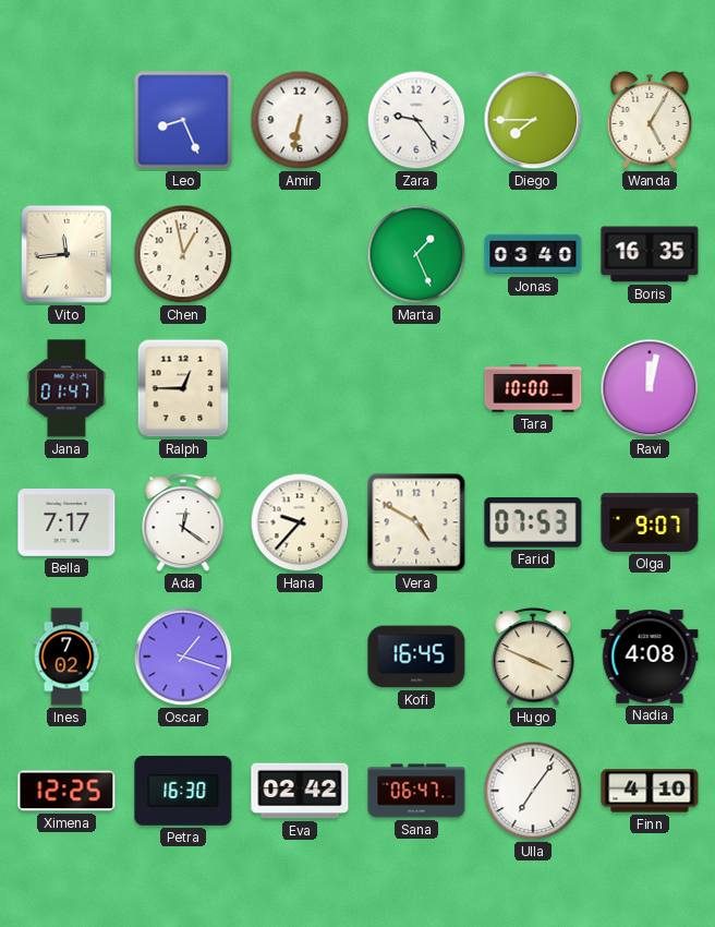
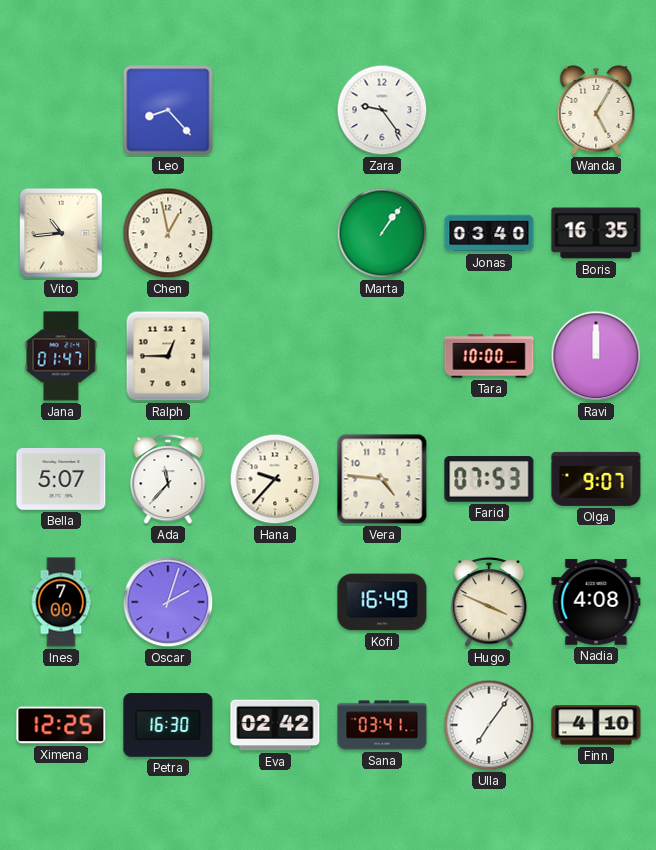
Leo: 8:26 -> 8:23
Amir: 6:32 -> none
Diego: 7:45 -> none
Vito: 11:44 -> 10:44
Marta: 1:26 -> 1:06
Ravi: 12:02 -> 12:00
Bella: 7:17 -> 5:07
Ada: 12:21 -> 11:37
Vera: 4:50 -> 4:46
Ines: 7:02 -> 7:00
Oscar: 1:18 -> 2:03
Kofi: 16:45 -> 16:49
Sana: 06:47 -> 03:41
